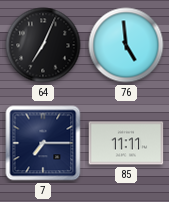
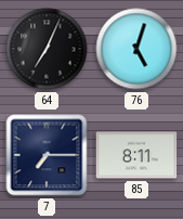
76: 4:59 -> 5:03
85: 11:11 -> 8:11
